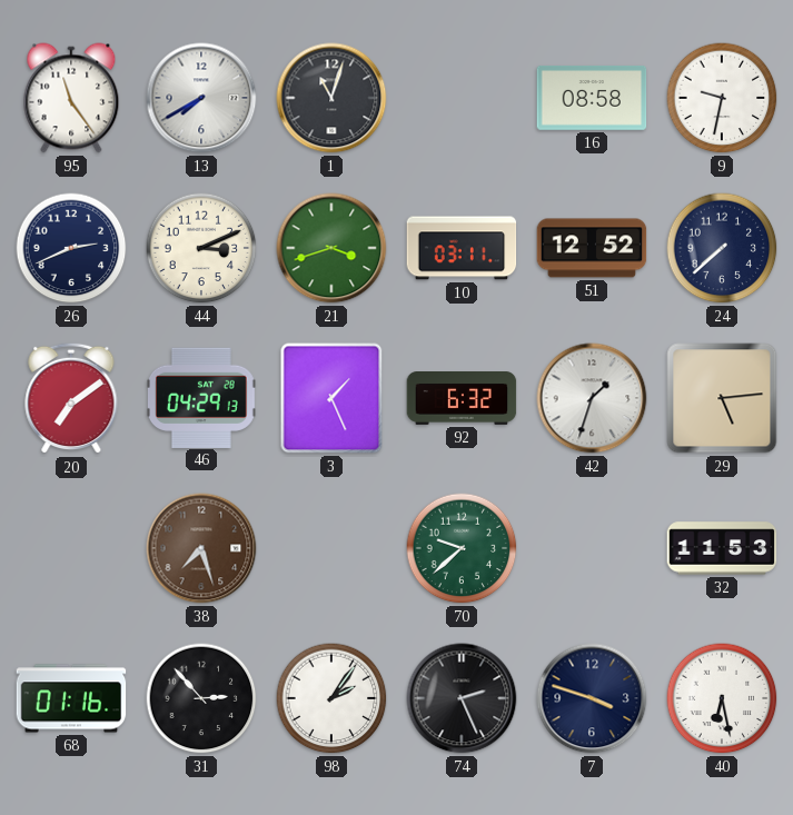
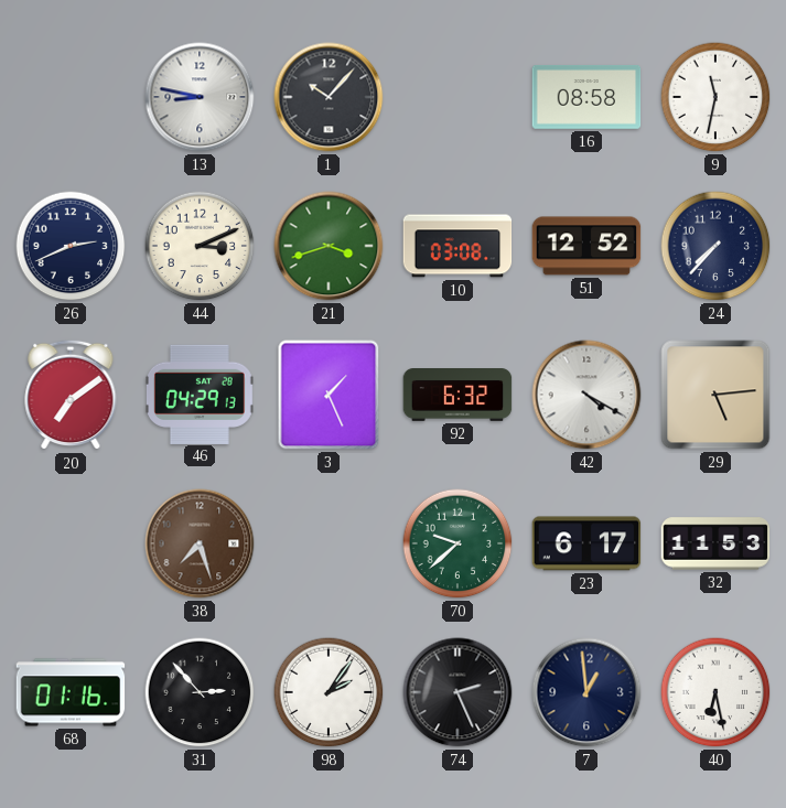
95: 11:24 -> none
13: 7:40 -> 8:47
1: 11:03 -> 10:07
9: 9:32 -> 11:32
10: 03:11 -> 03:08
24: 7:38 -> 7:37
42: 1:33 -> 4:20
23: none -> 6:17
7: 3:48 -> 12:59
